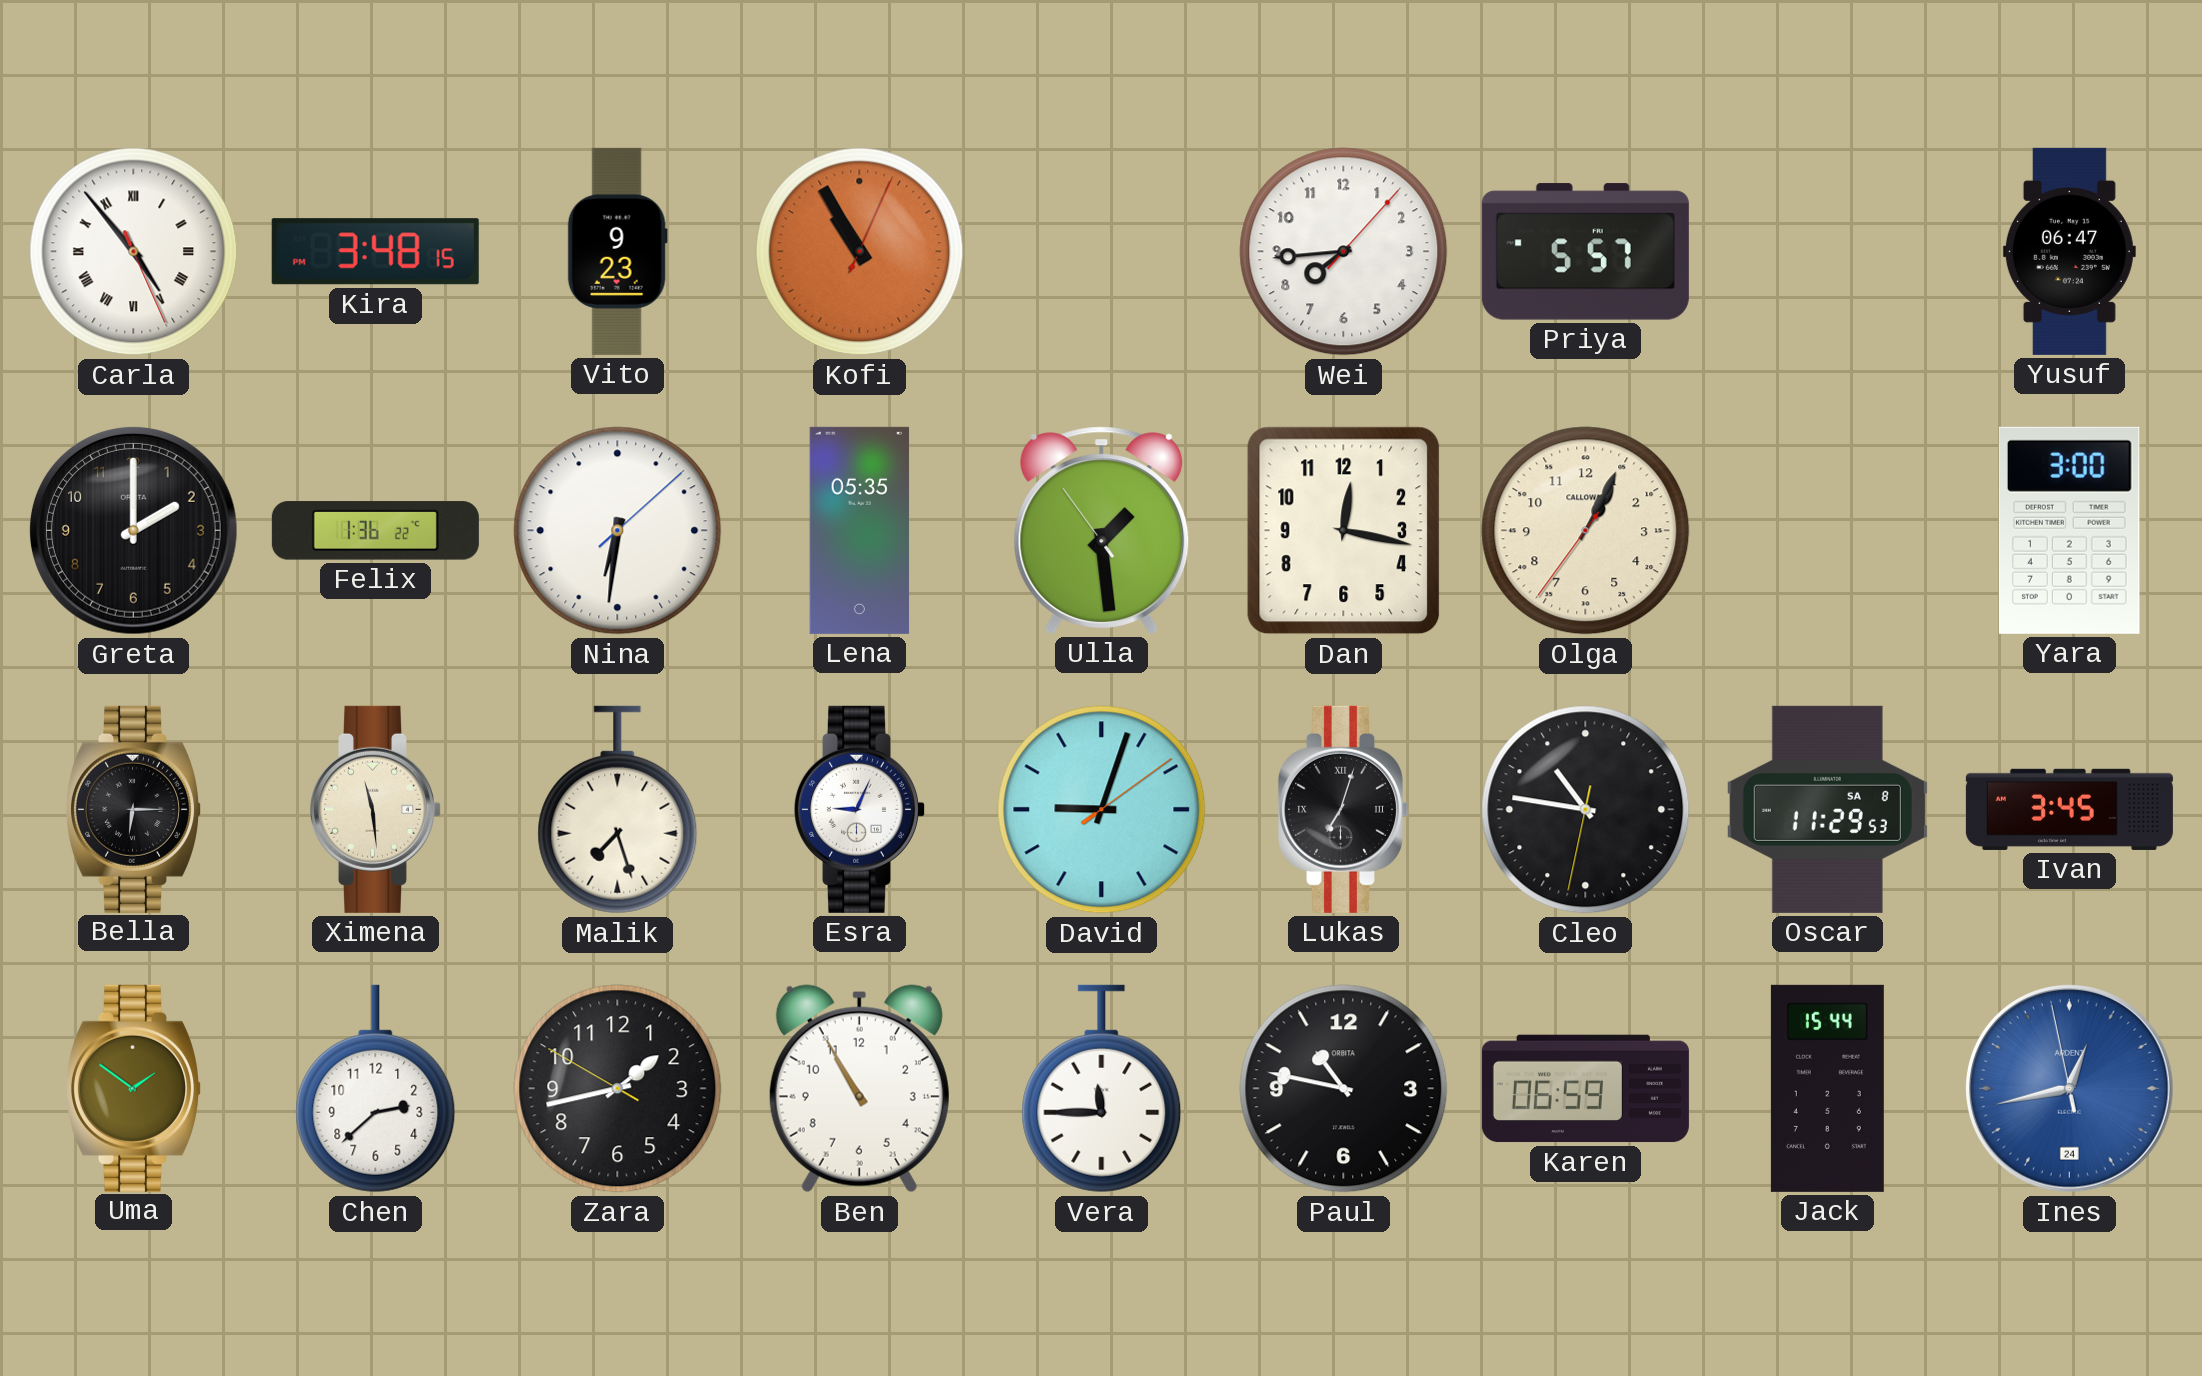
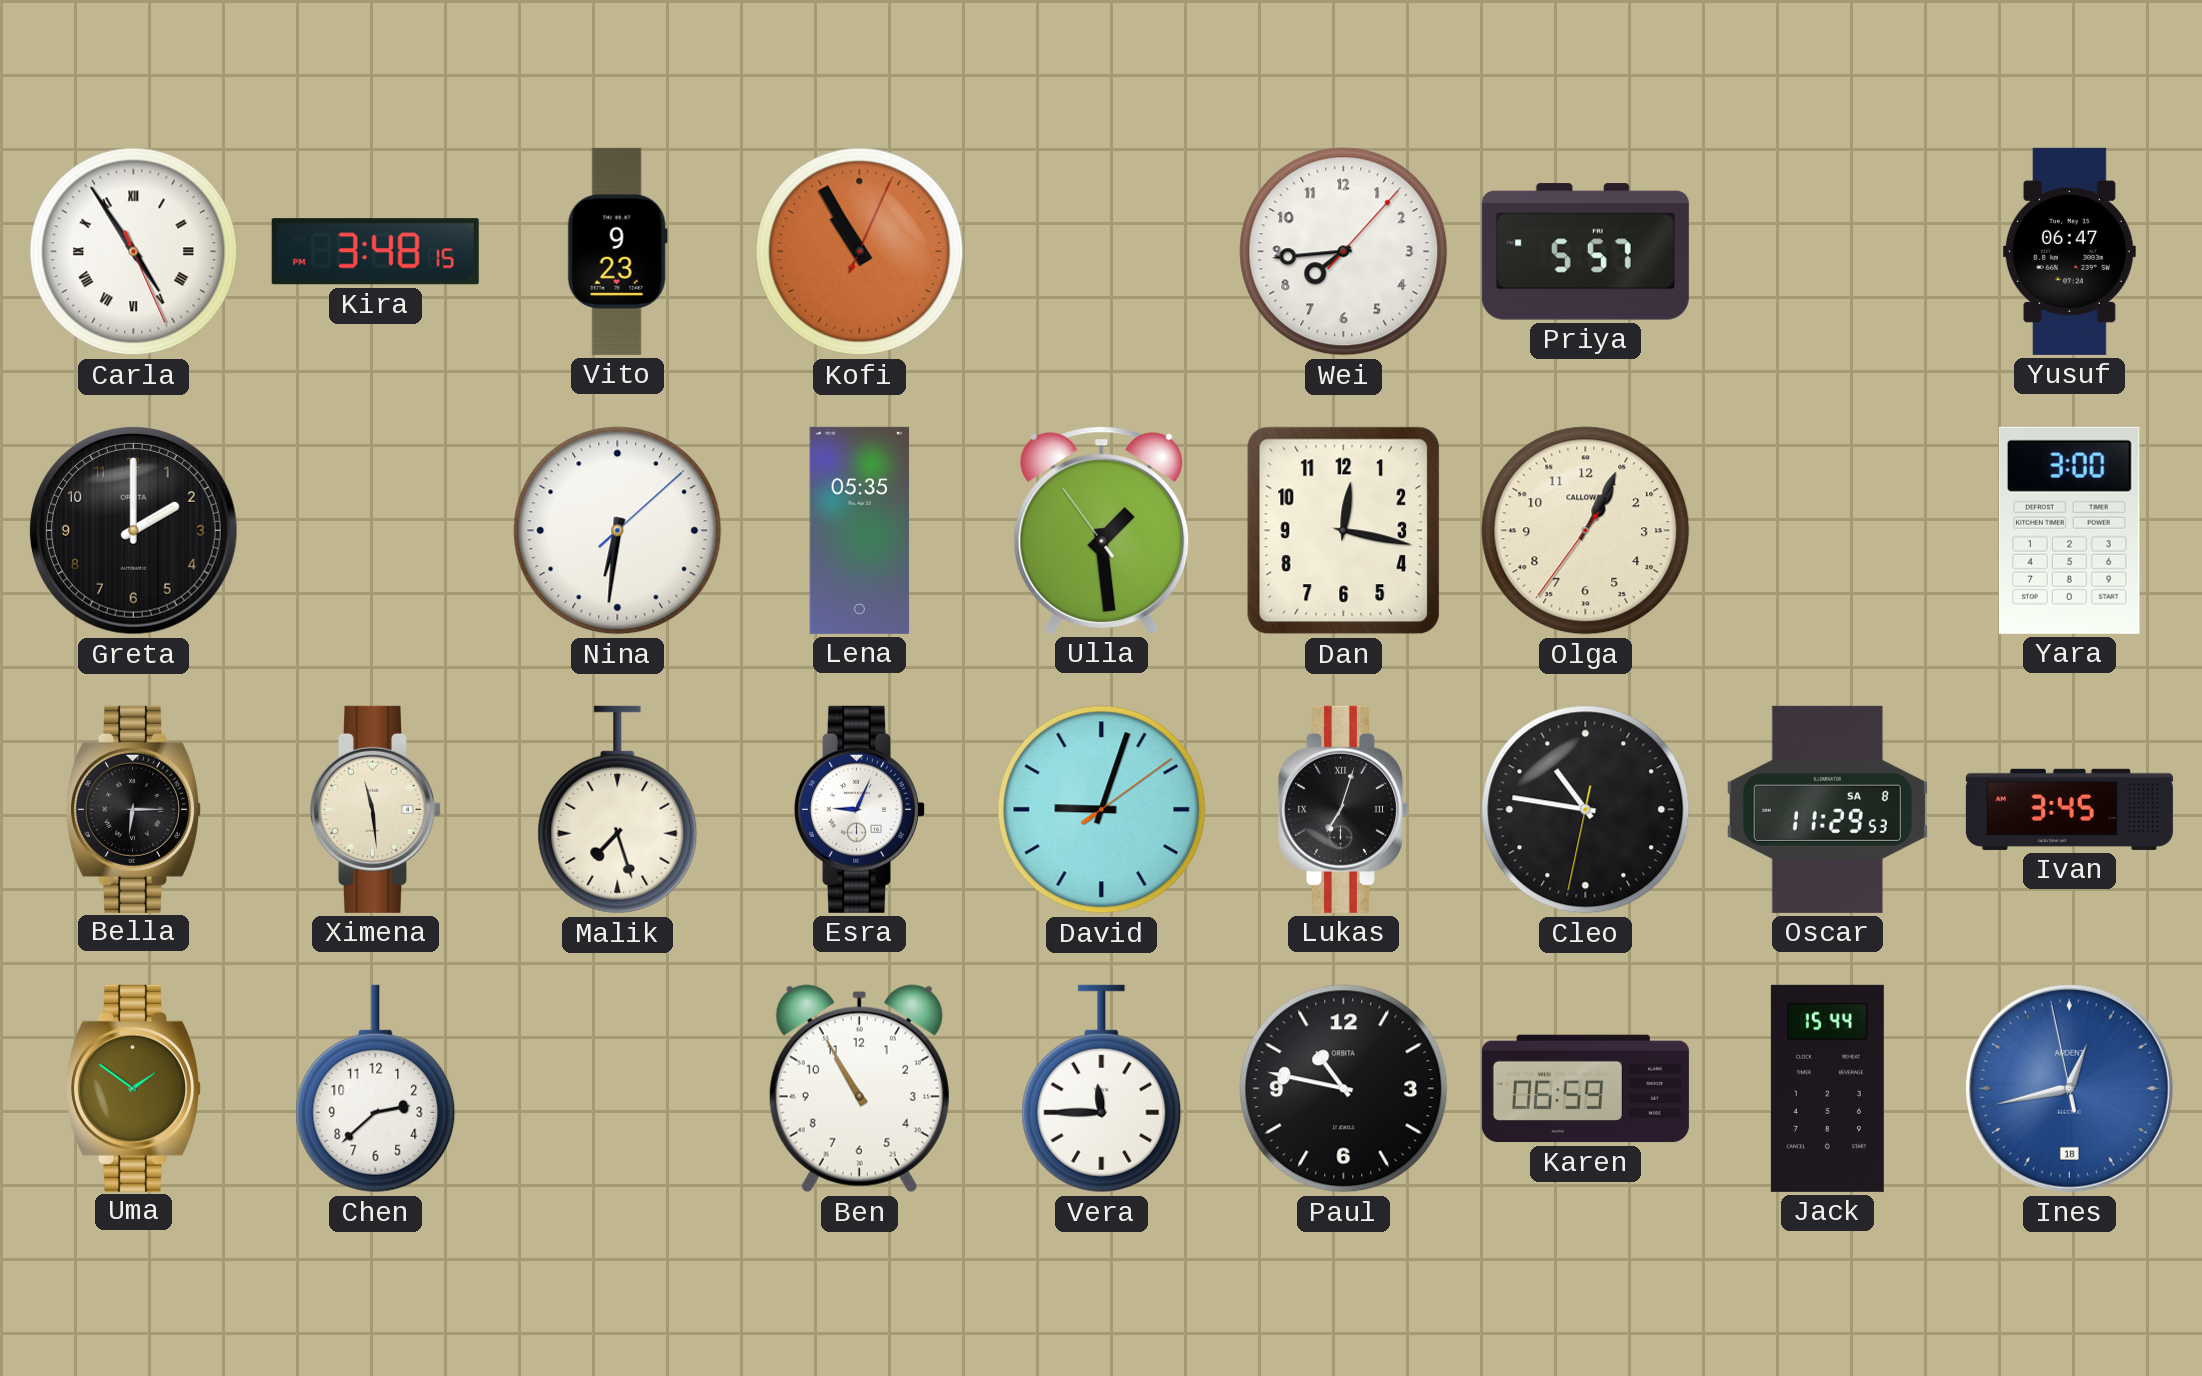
Carla: 4:53 -> 4:54
Felix: 1:36 -> none
Zara: 1:42 -> none
Ines date: 24 -> 18
